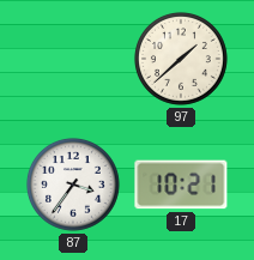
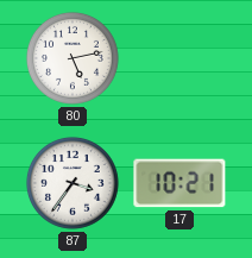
80: none -> 5:13
97: 1:38 -> none
